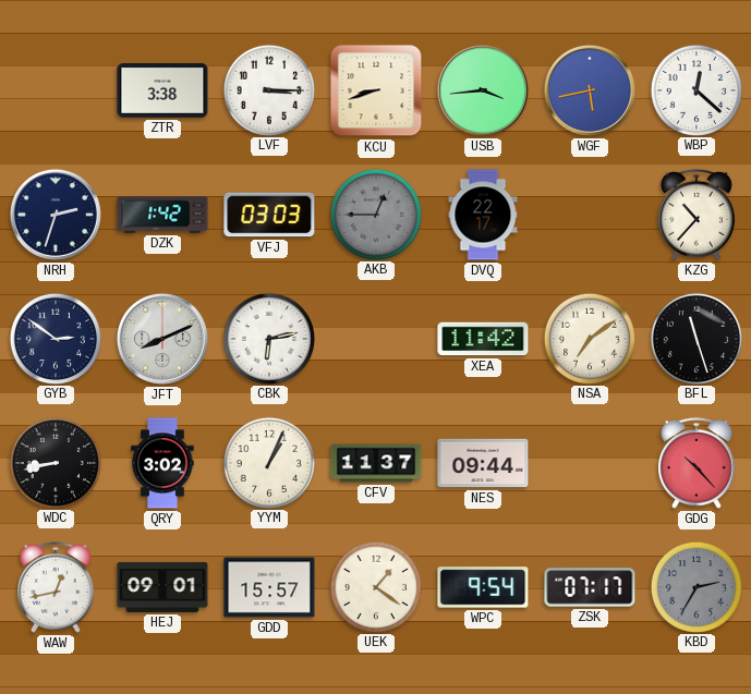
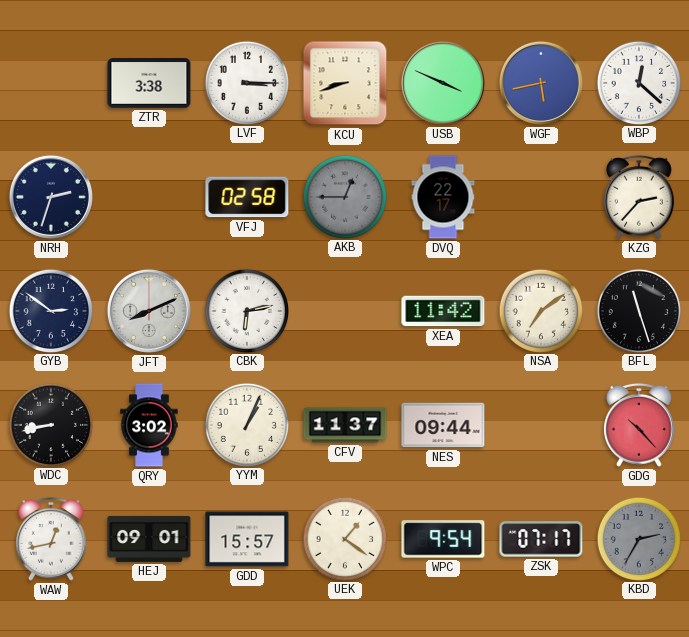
USB: 3:44 -> 3:49
DZK: 1:42 -> none
VFJ: 03:03 -> 02:58
KZG: 10:37 -> 2:37
